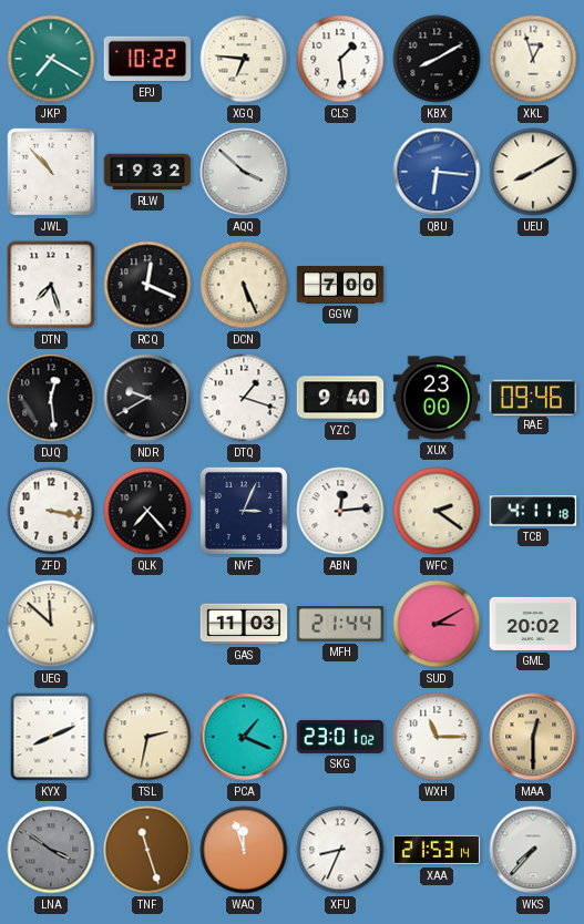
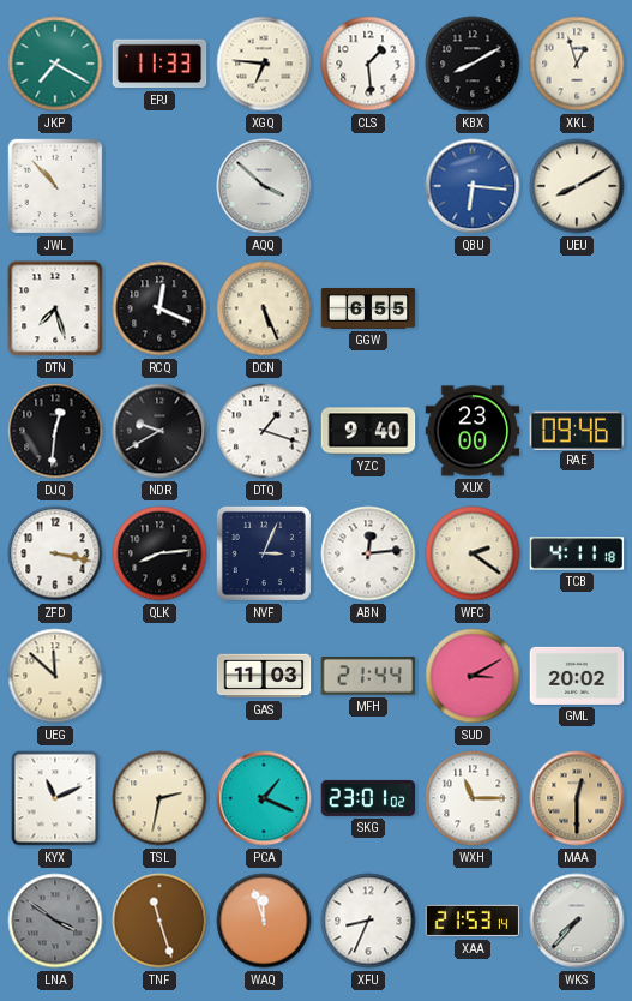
EPJ: 10:22 -> 11:33
RLW: 19:32 -> none
GGW: 7:00 -> 6:55
DJQ: 12:29 -> 12:31
QLK: 7:23 -> 8:14
KYX: 8:11 -> 11:11
